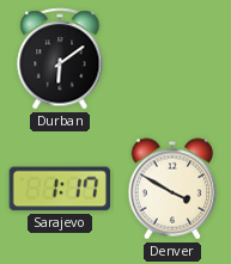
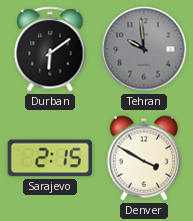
Tehran: none -> 9:59
Sarajevo: 1:17 -> 2:15
